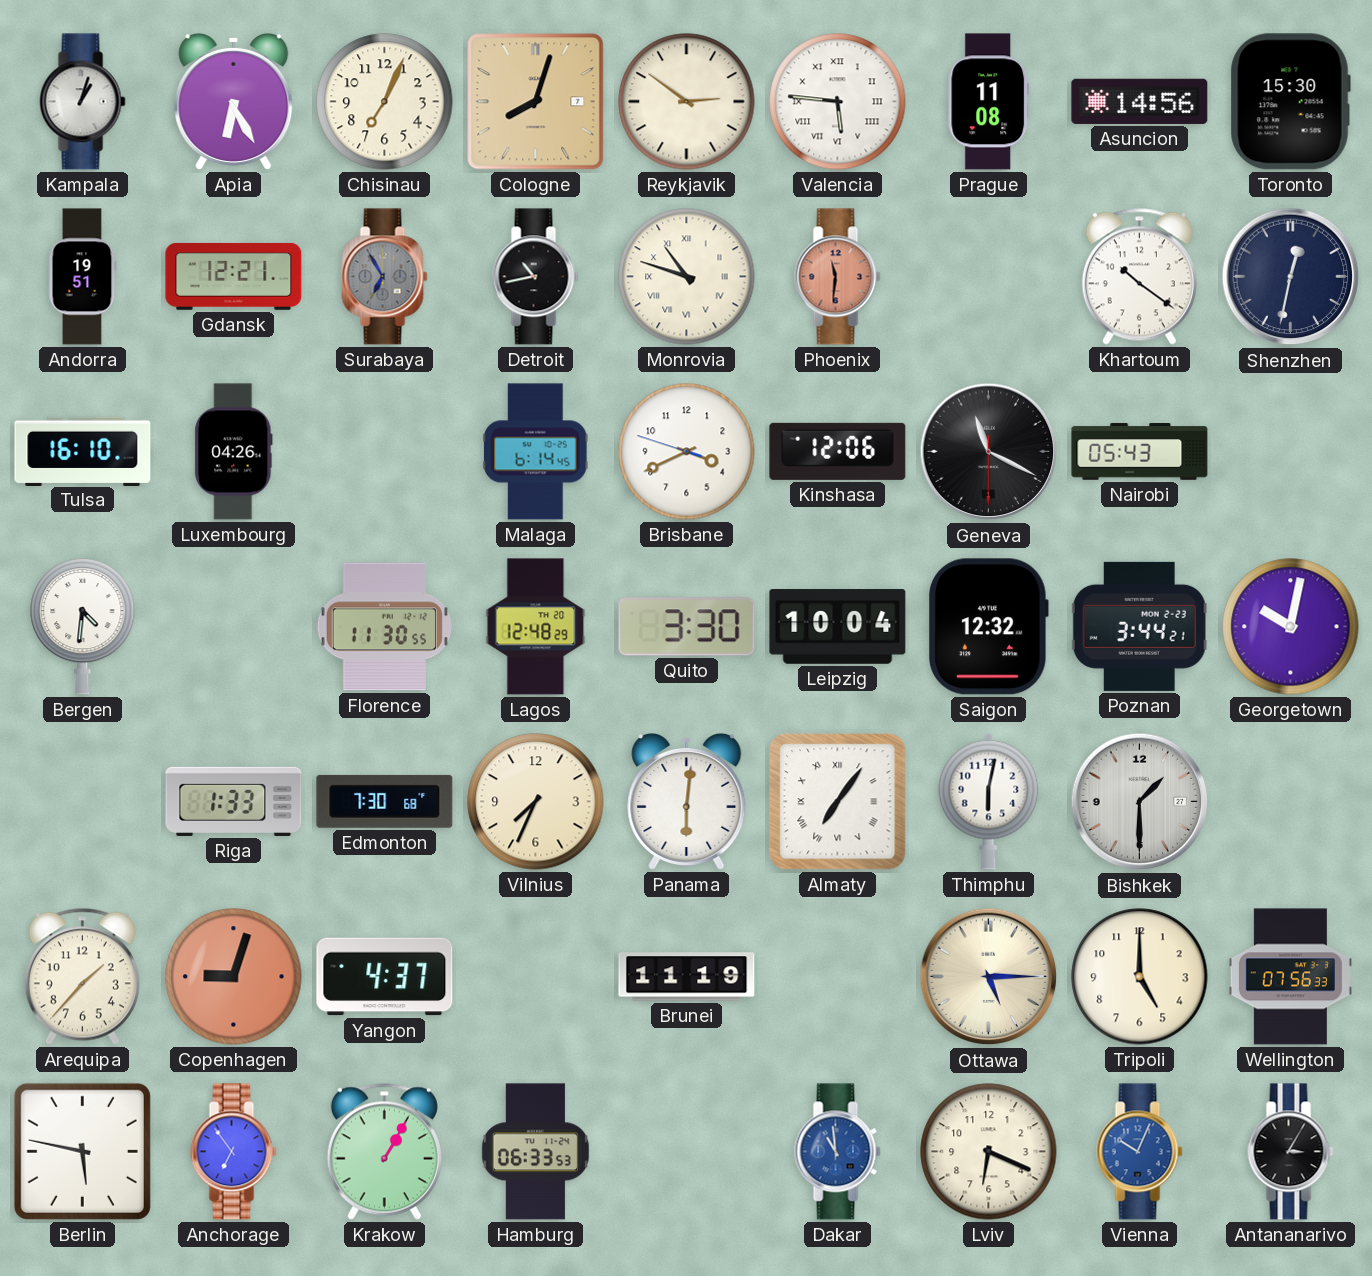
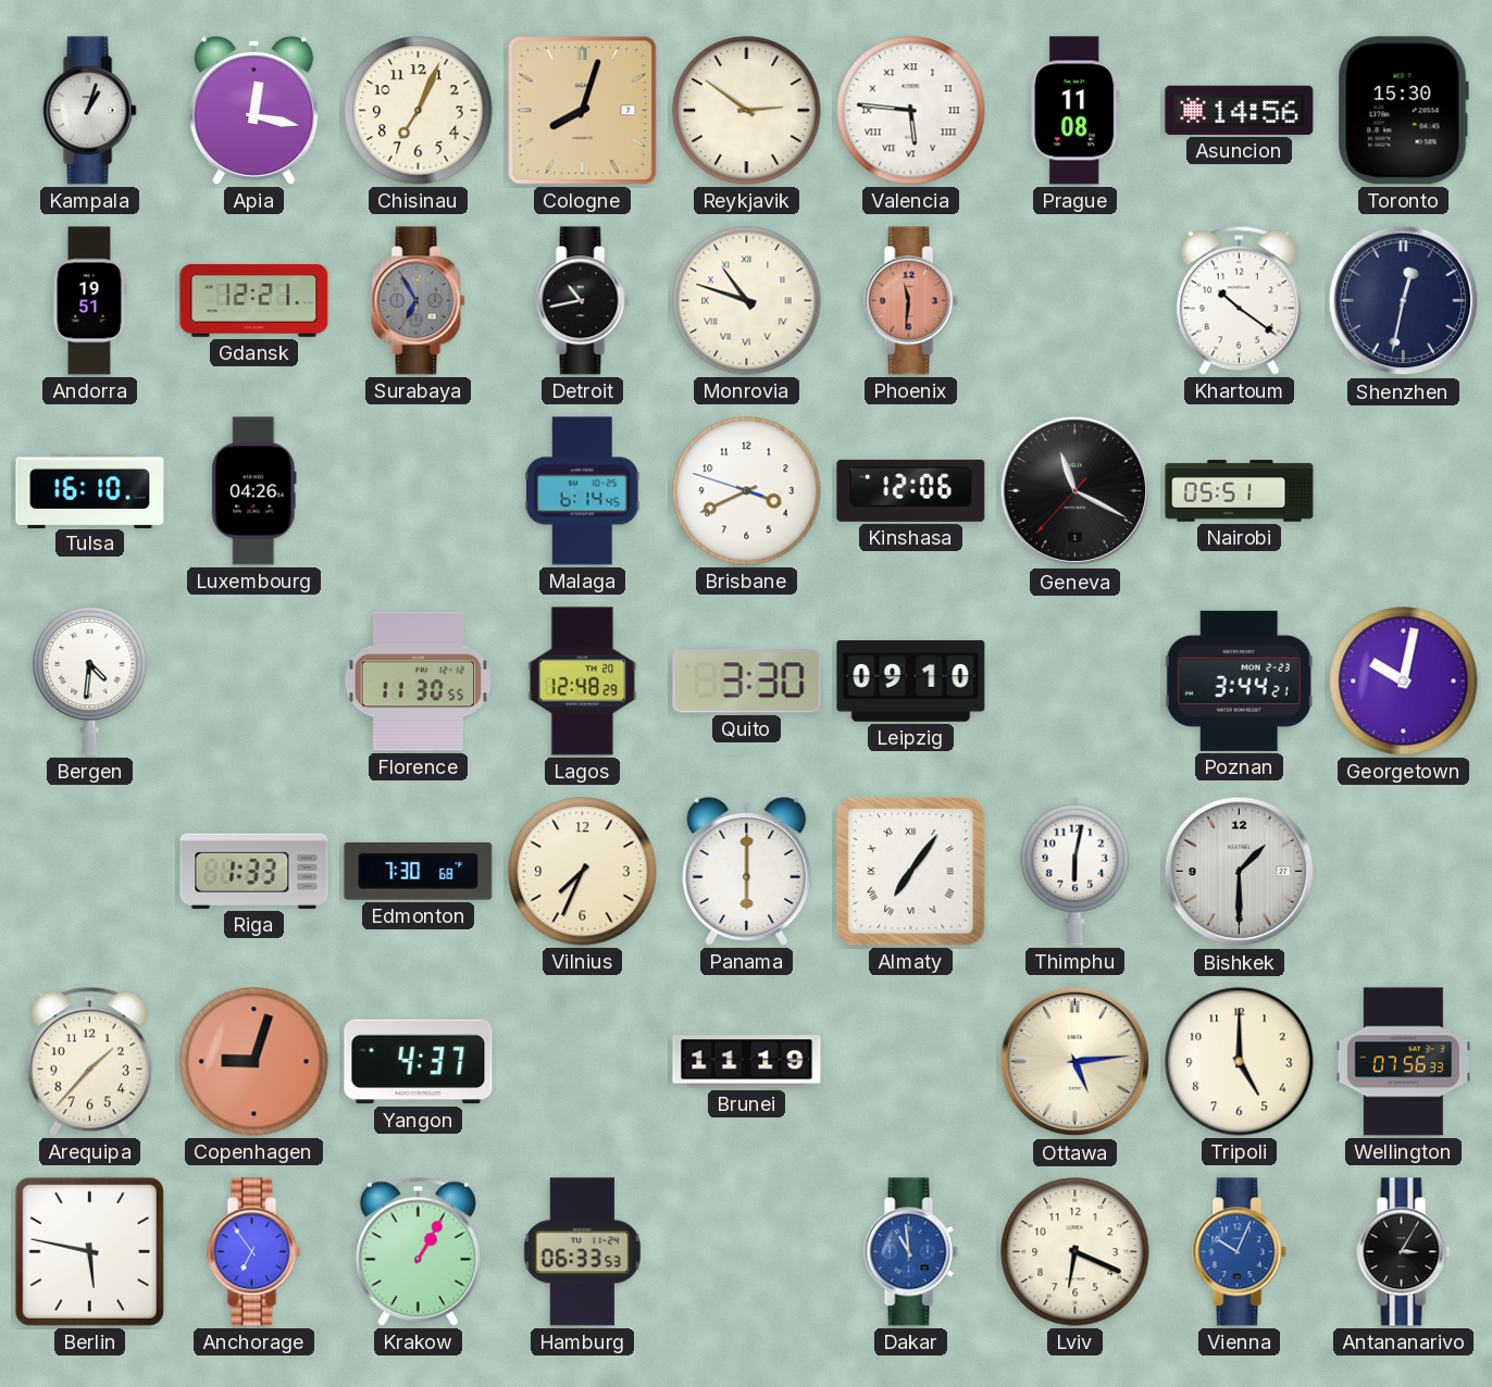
Apia: 6:25 -> 12:17
Geneva: 11:19:30 -> 11:19:37
Nairobi: 05:43 -> 05:51
Leipzig: 10:04 -> 09:10
Saigon: 12:32 -> none
Panama: 6:01 -> 6:00
Ottawa: 5:15 -> 5:14
